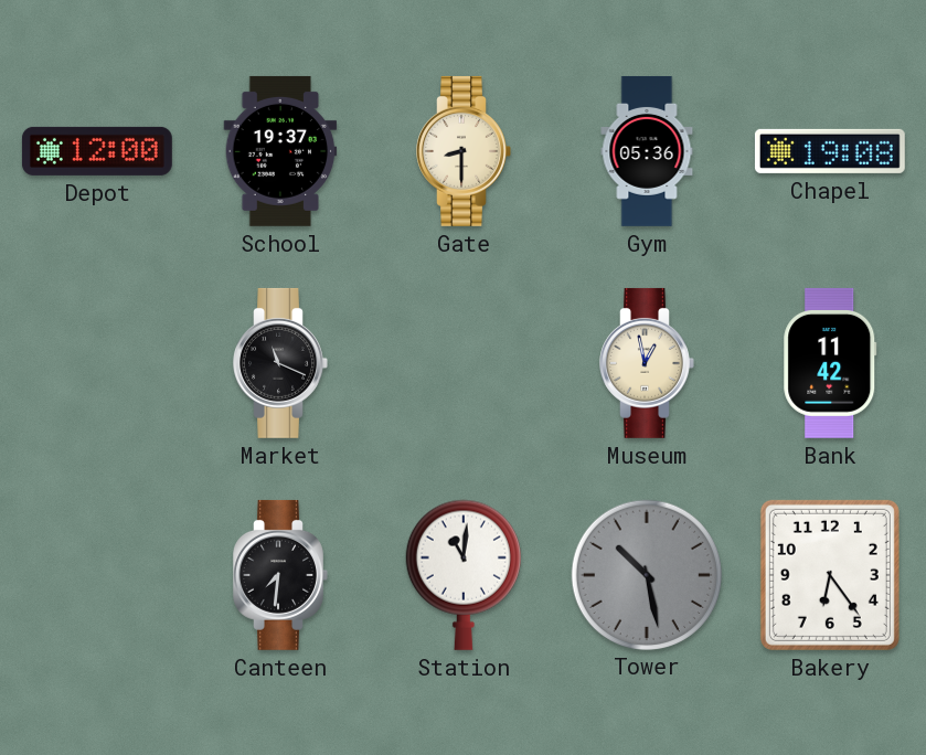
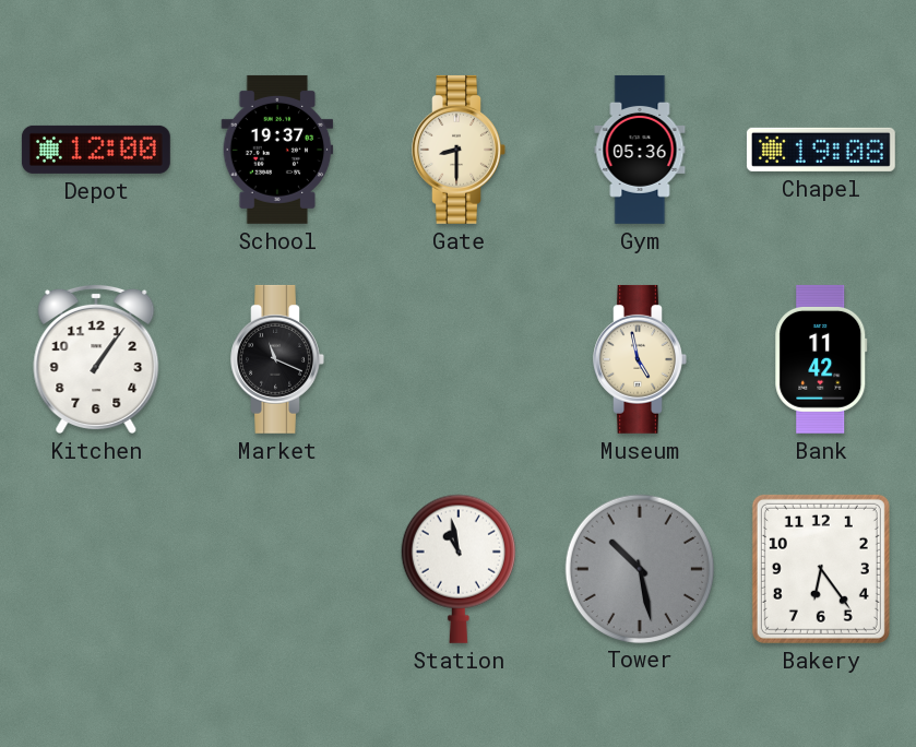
Kitchen: none -> 1:06
Museum: 12:58 -> 4:58
Canteen: 7:31 -> none
Station: 11:01 -> 10:58
